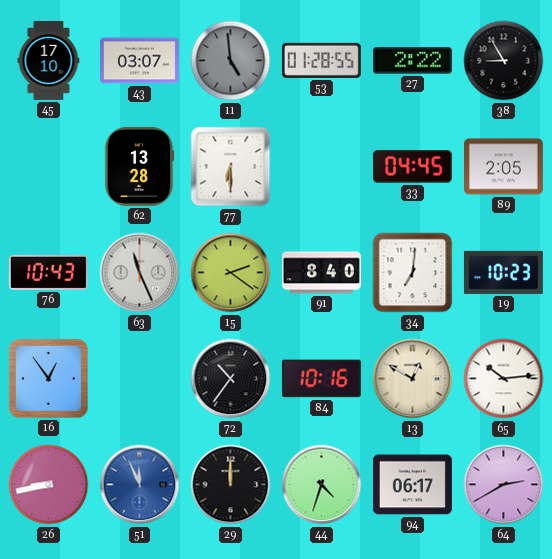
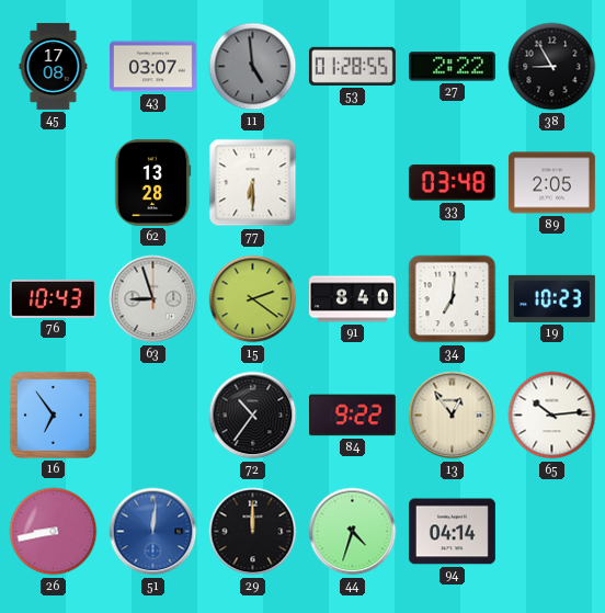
45: 17:10 -> 17:08
33: 04:45 -> 03:48
63: 11:26 -> 8:57
16: 12:54 -> 6:54
84: 10:16 -> 9:22
13: 12:50 -> 12:54
51: 11:56 -> 12:01
94: 06:17 -> 04:14
64: 2:40 -> none
